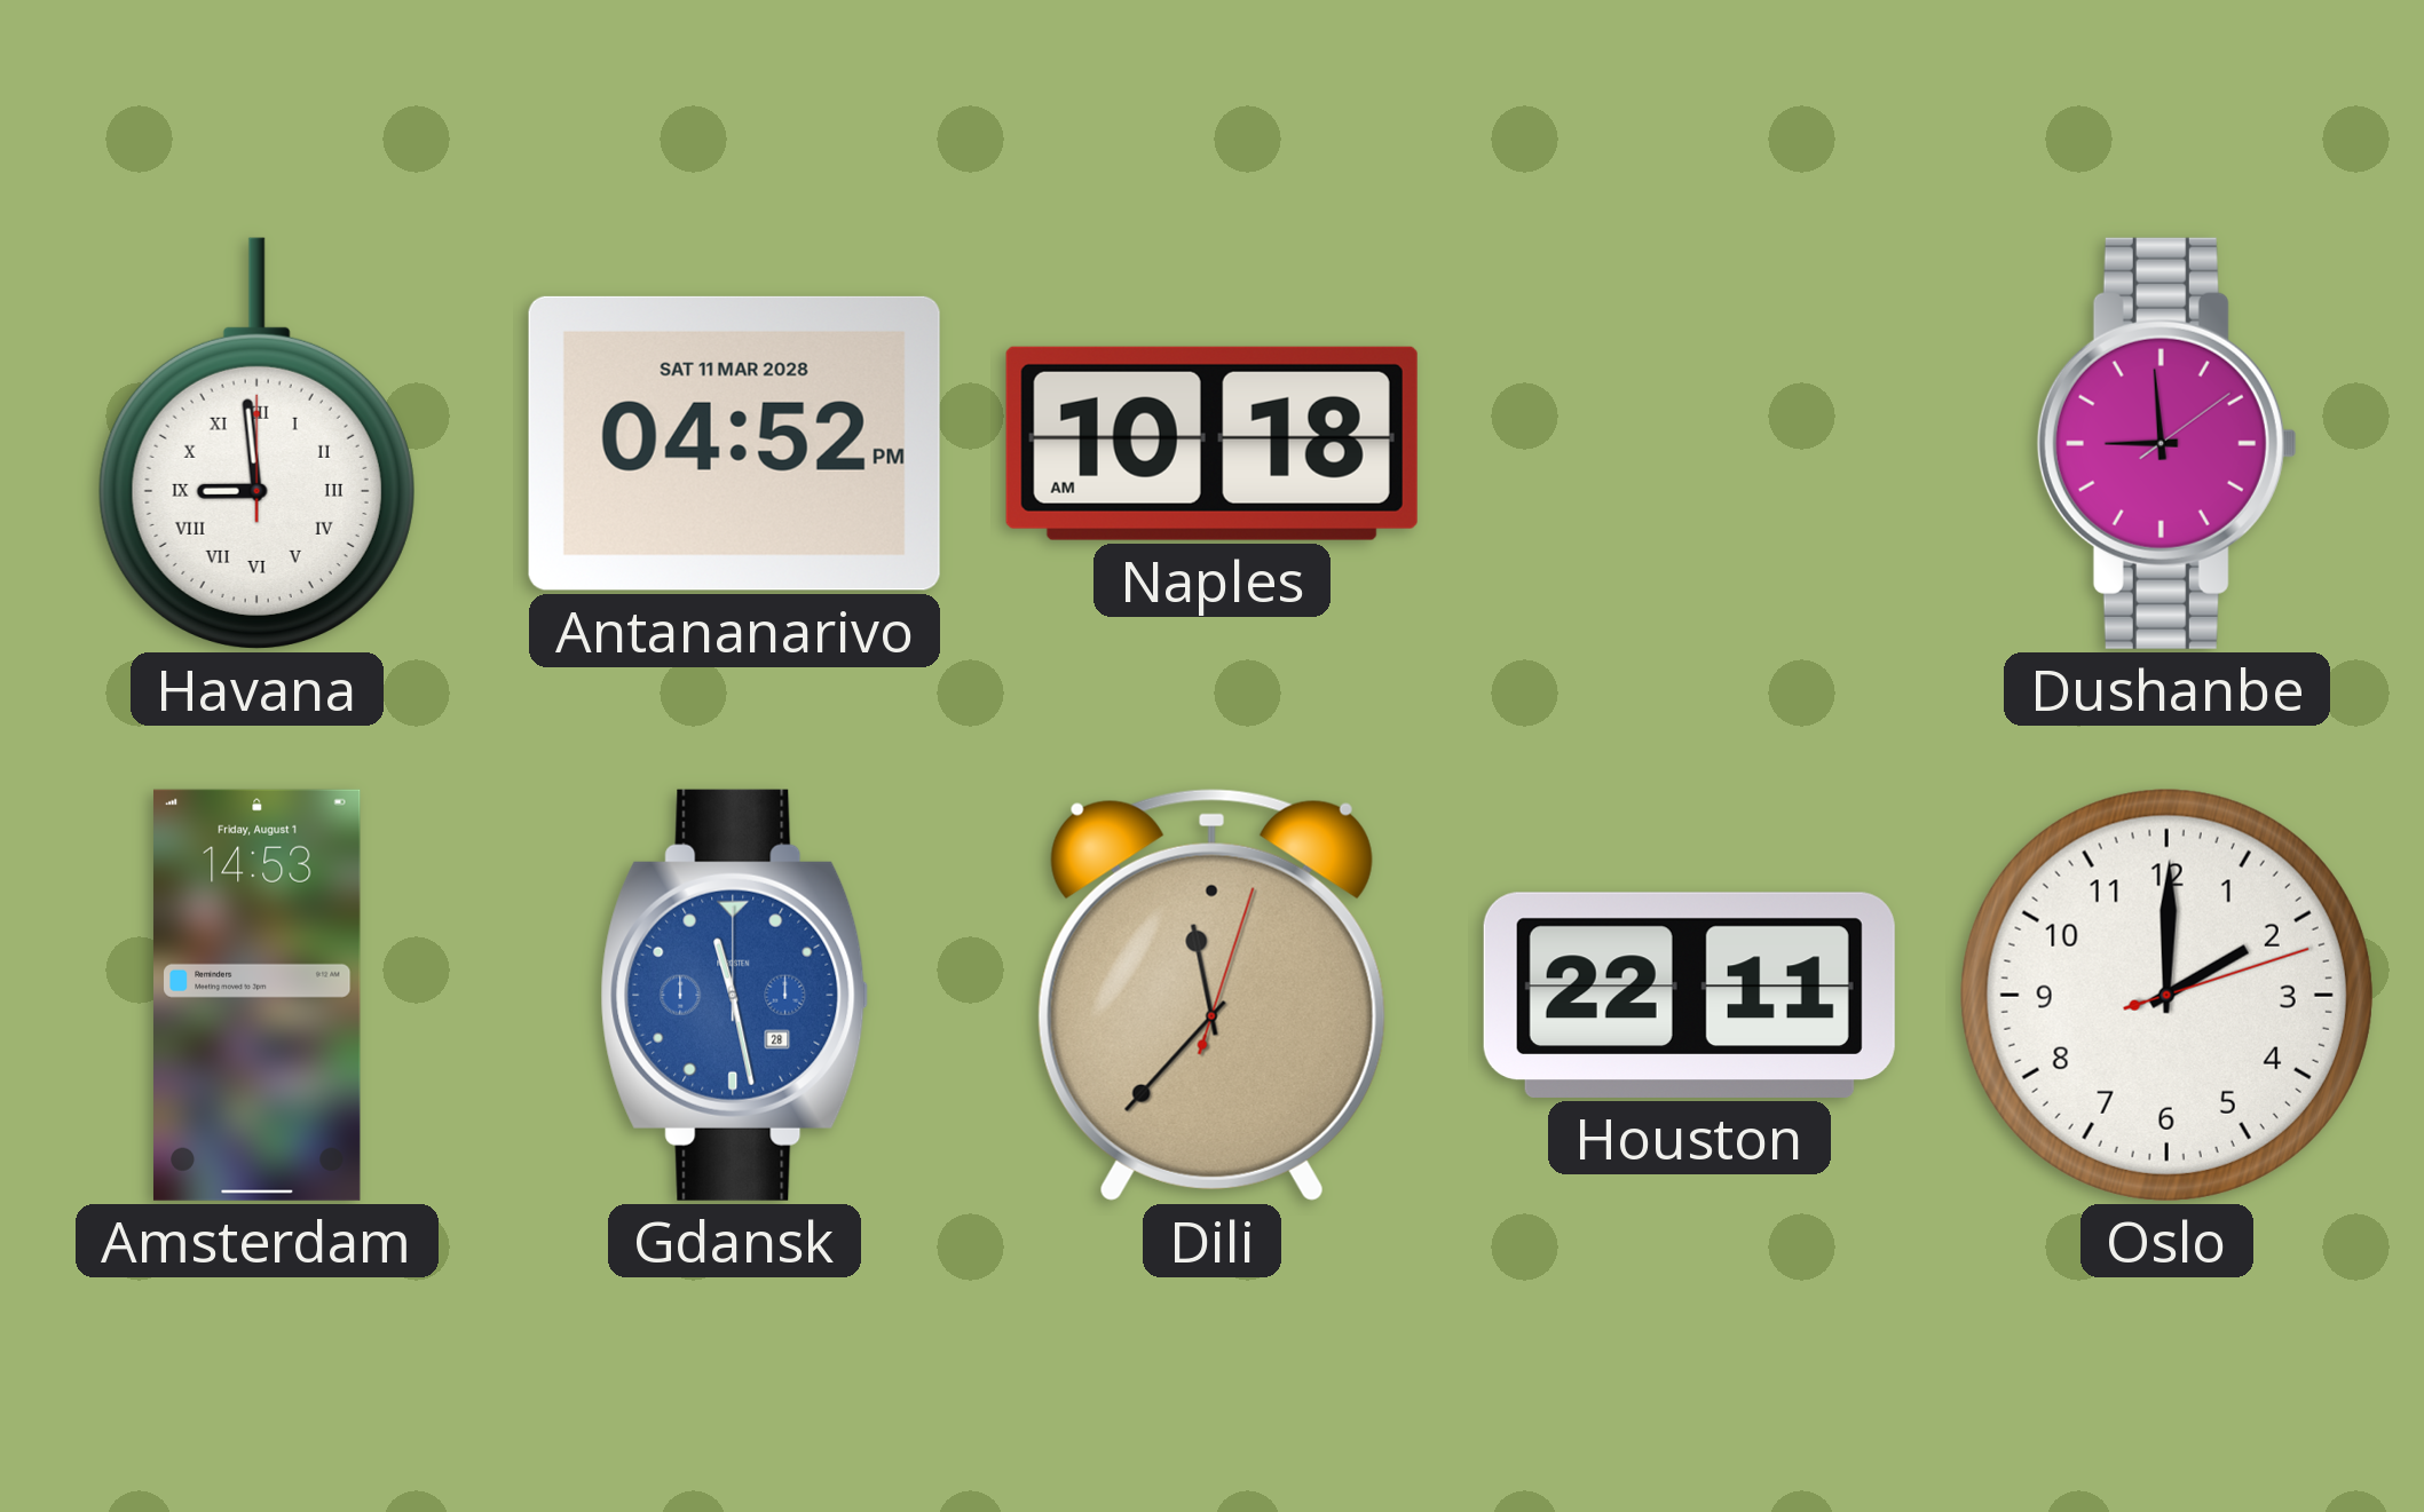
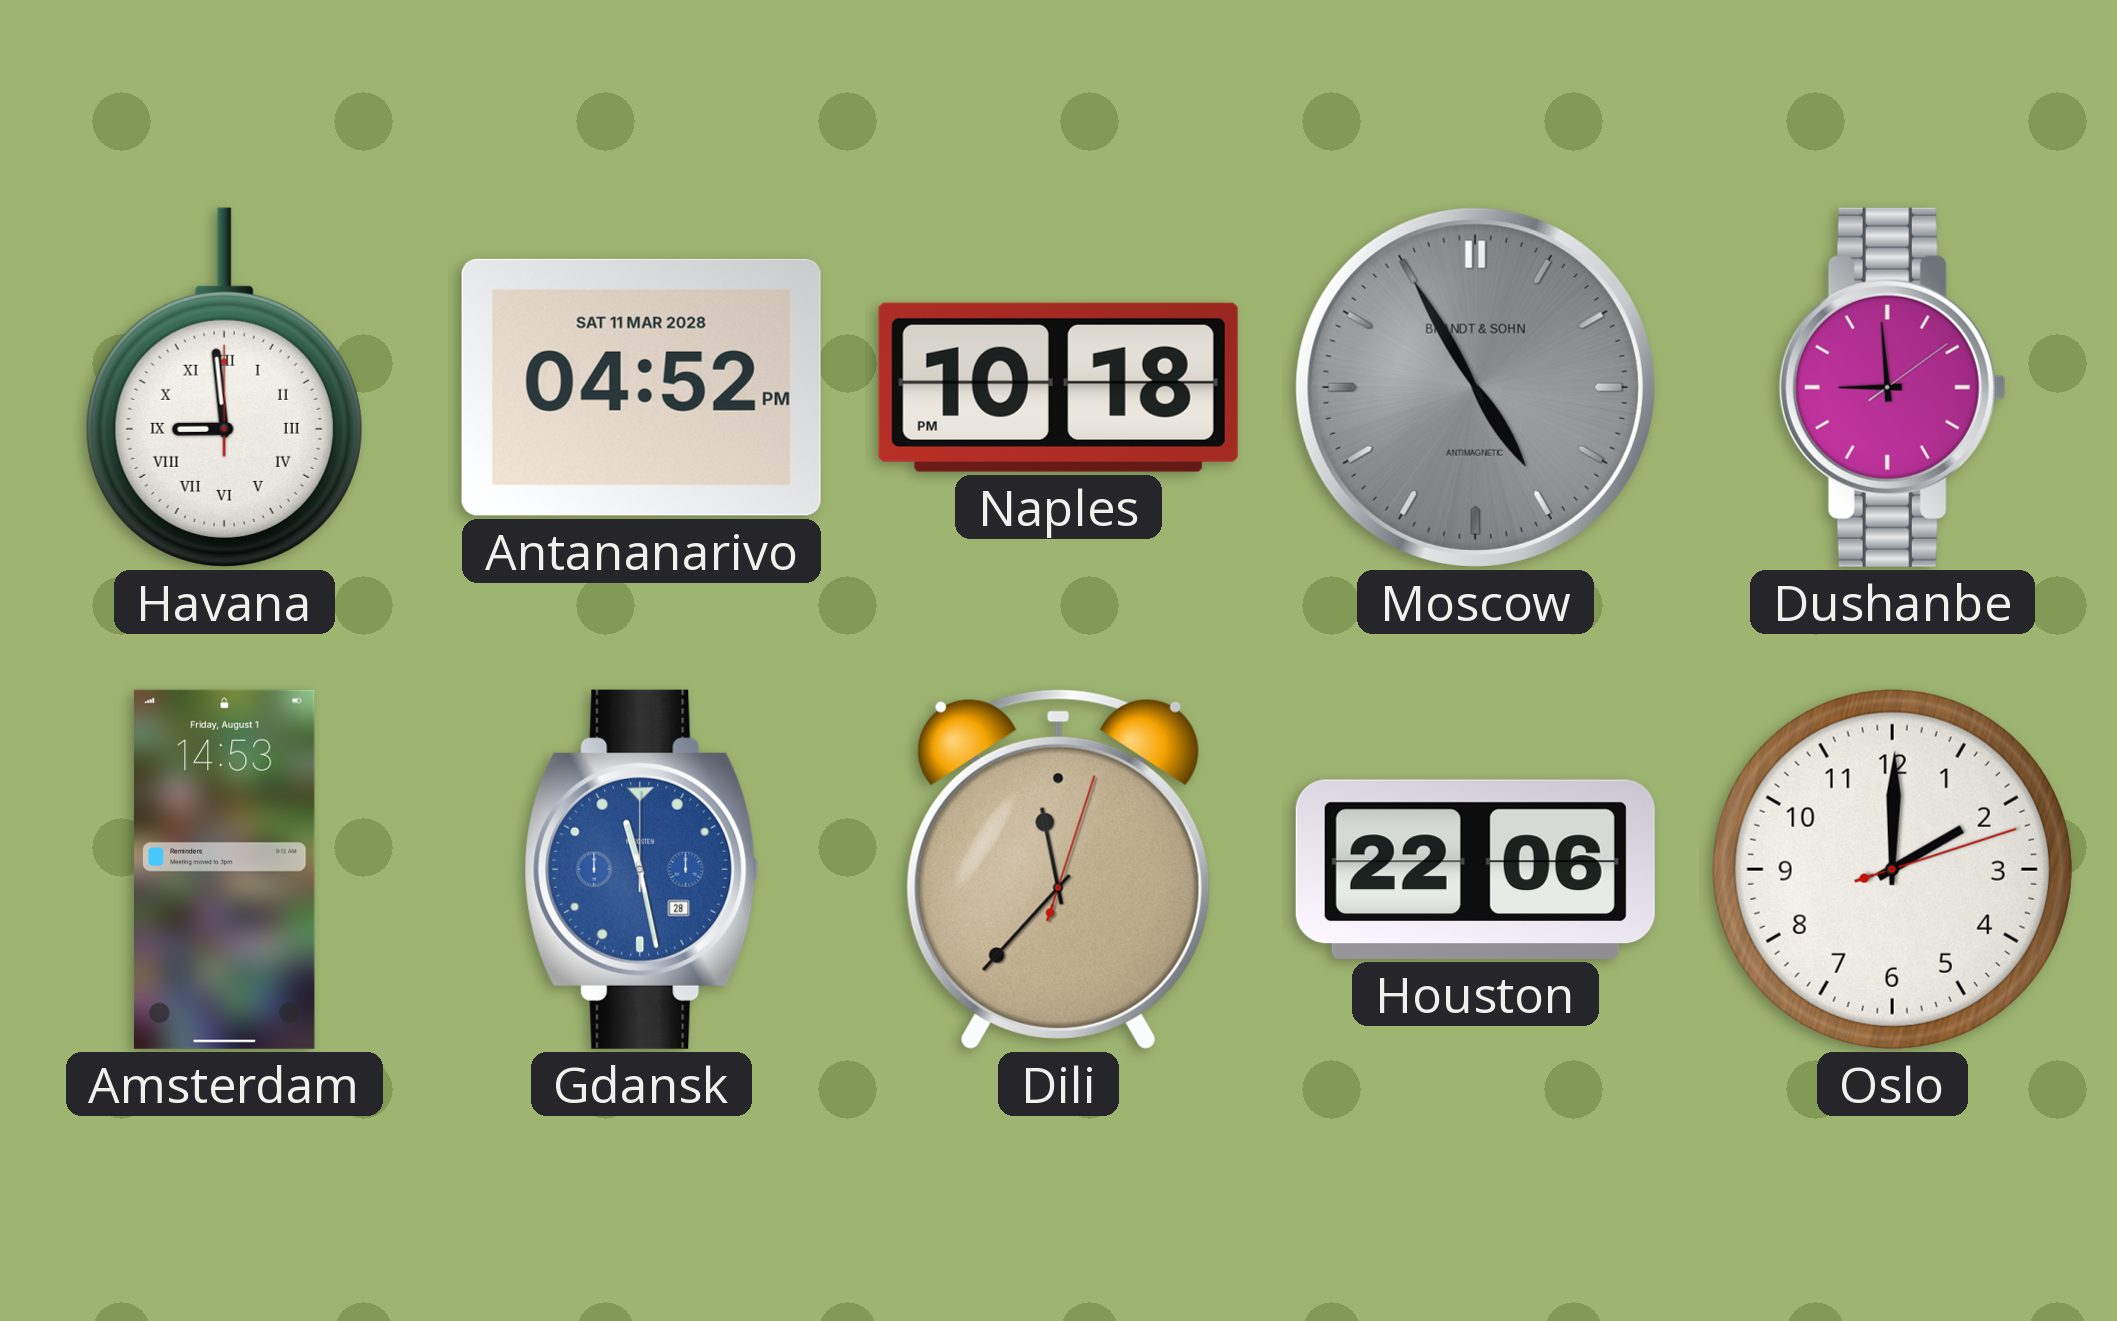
Naples: 10:18 AM -> 10:18 PM
Moscow: none -> 4:55
Houston: 22:11 -> 22:06
